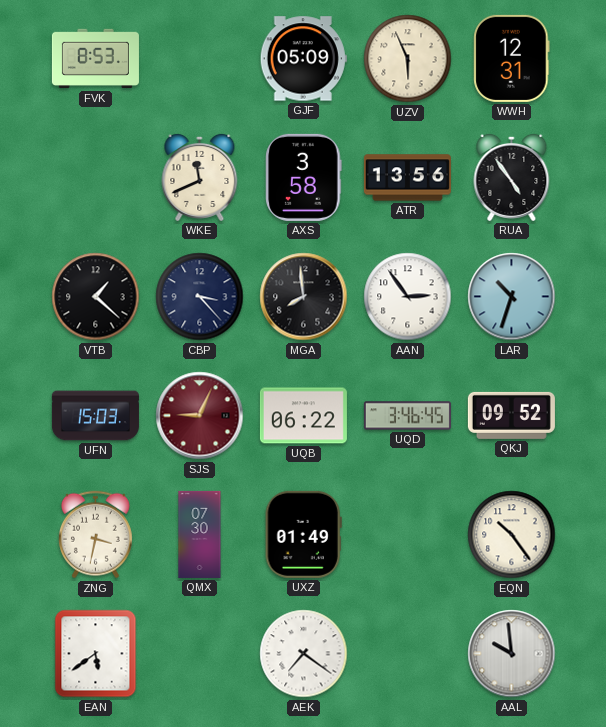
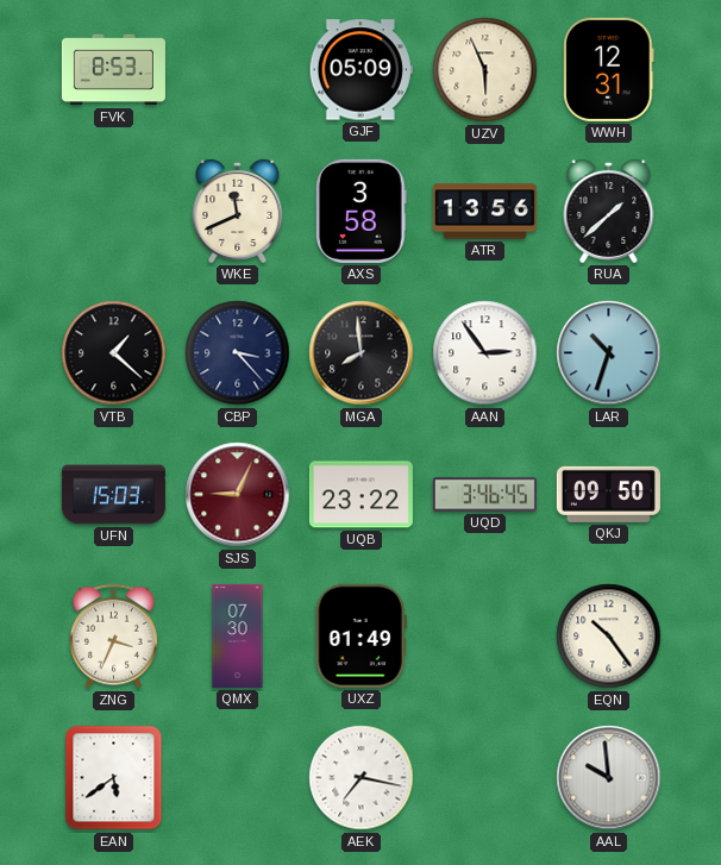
RUA: 4:54 -> 1:38
UQB: 06:22 -> 23:22
QKJ: 09:52 -> 09:50
ZNG: 3:32 -> 3:34
AEK: 7:21 -> 7:17
